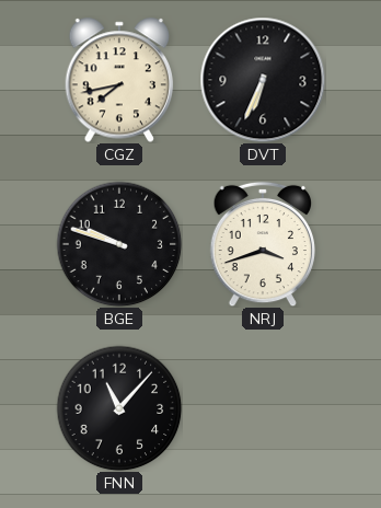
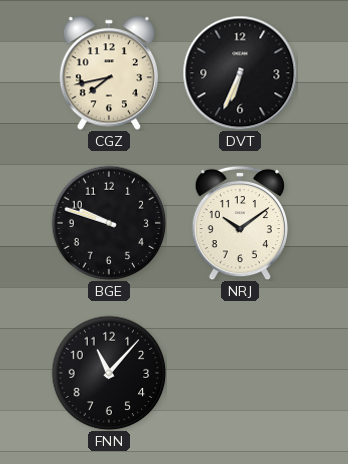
NRJ: 3:42 -> 10:09
